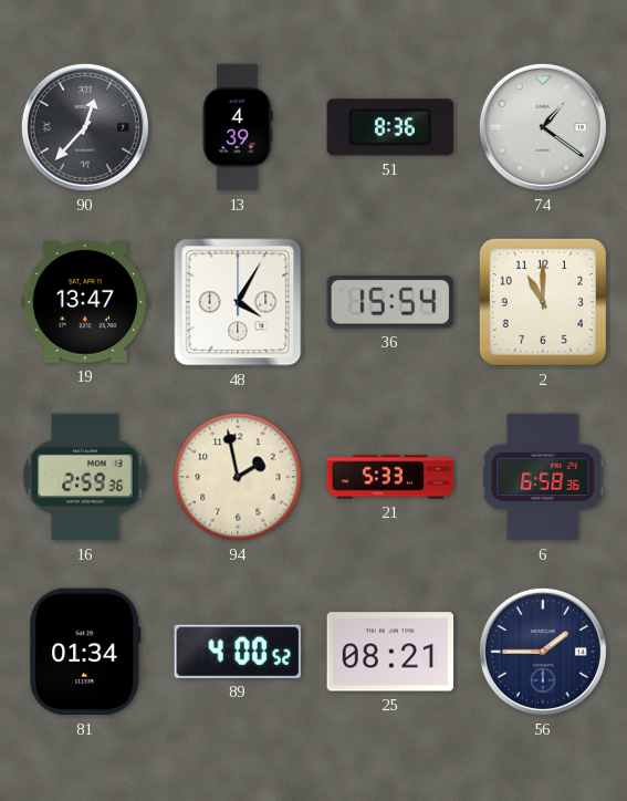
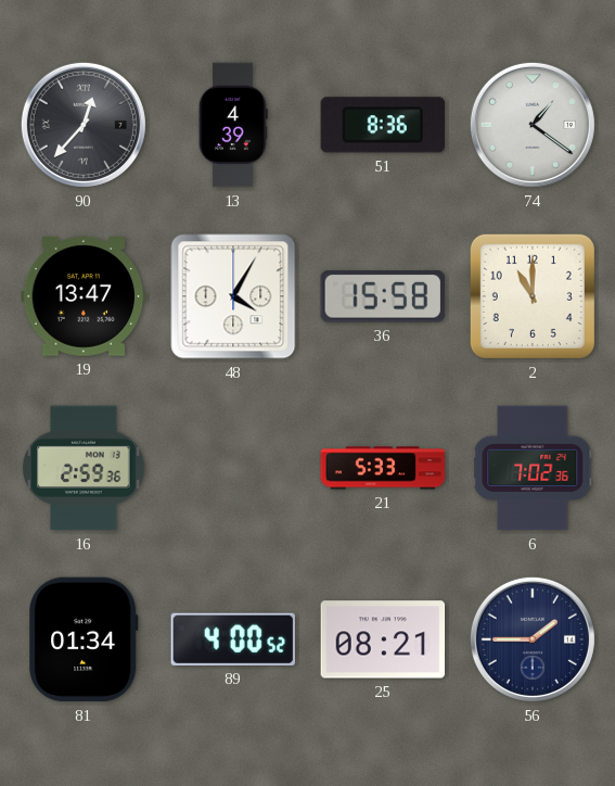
36: 15:54 -> 15:58
94: 1:58 -> none
6: 6:58 -> 7:02
